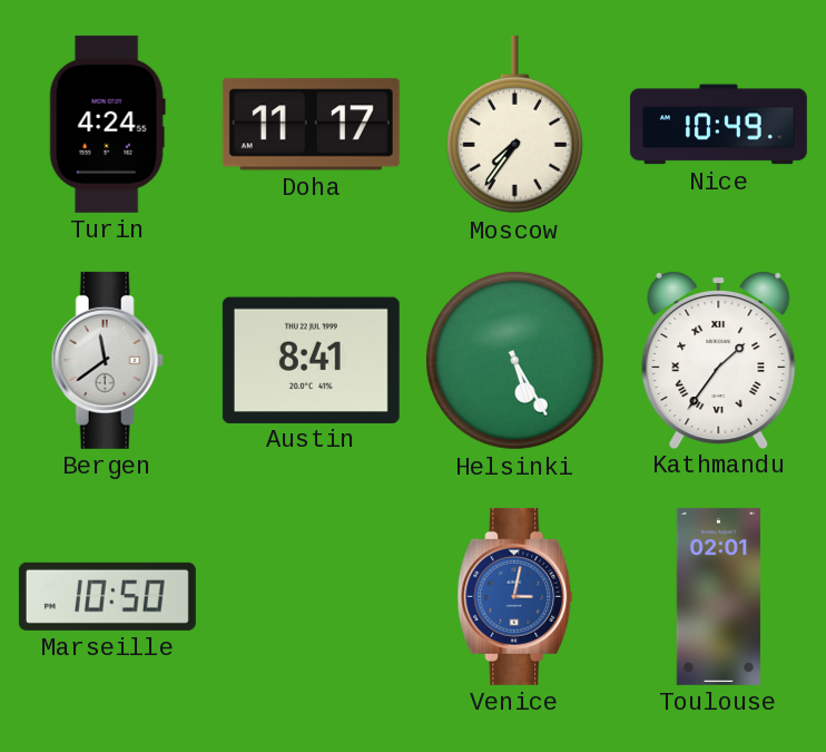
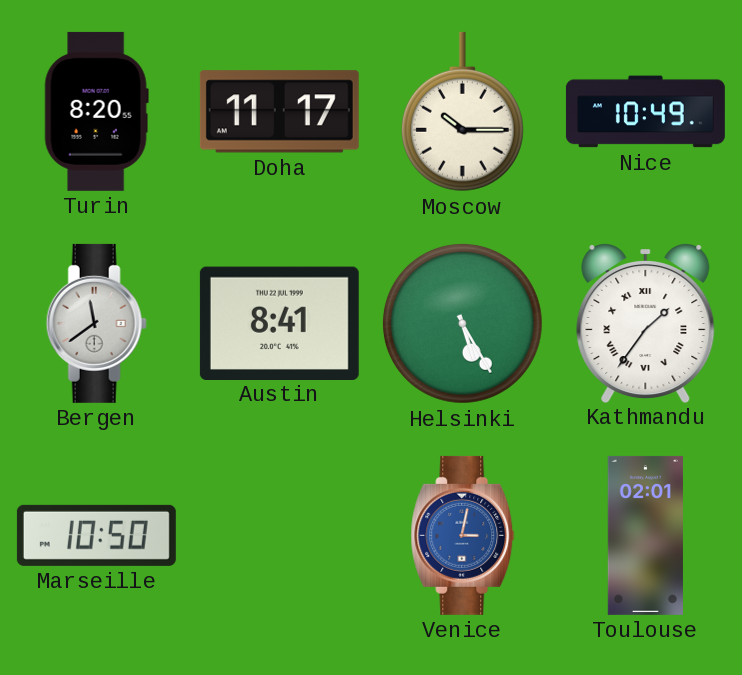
Turin: 4:24 -> 8:20
Moscow: 7:36 -> 10:15
